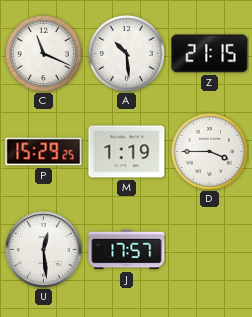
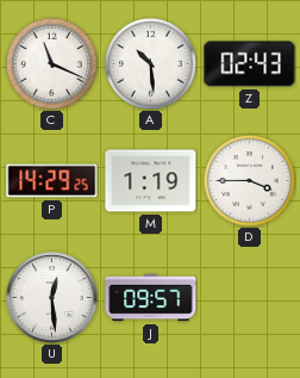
Z: 21:15 -> 02:43
P: 15:29 -> 14:29
J: 17:57 -> 09:57
